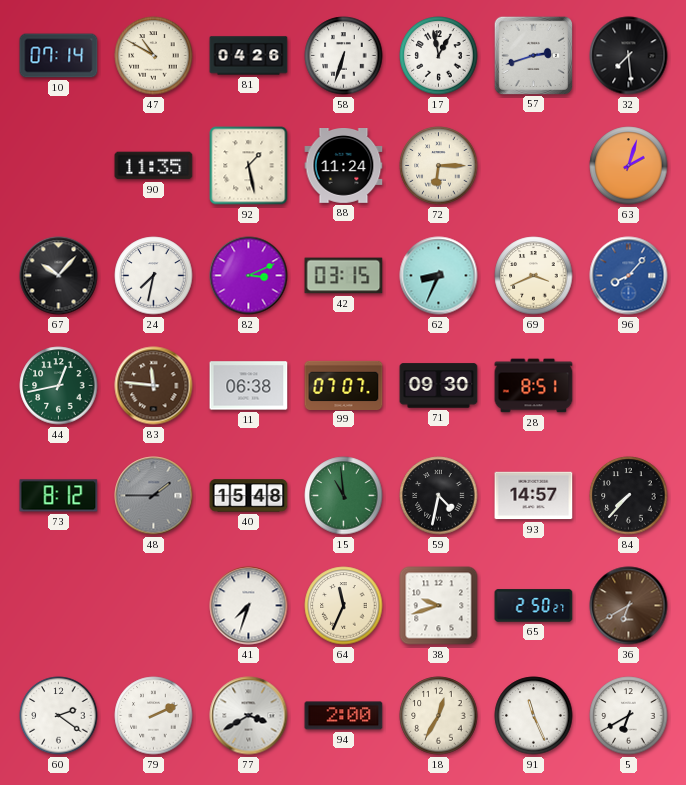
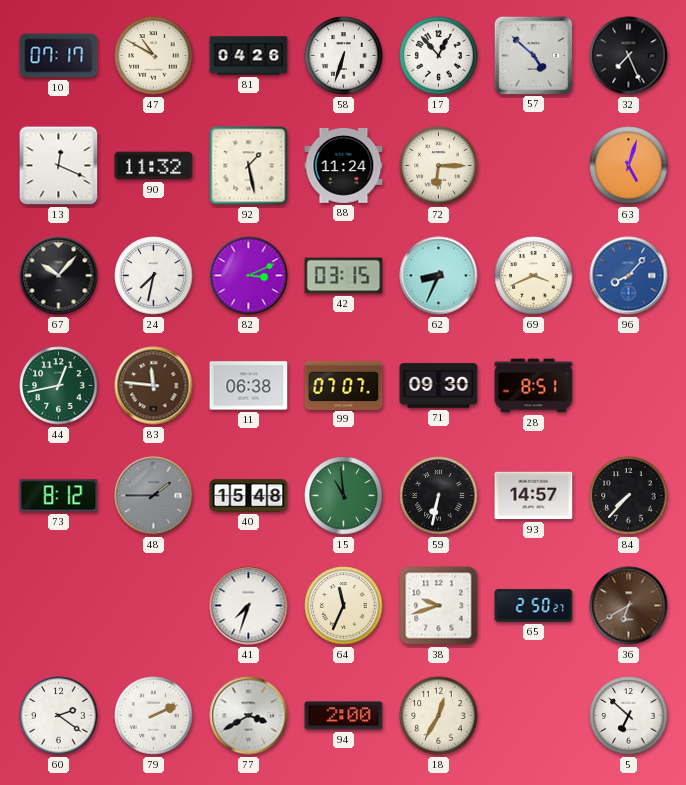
10: 07:14 -> 07:17
17: 12:58 -> 12:53
57: 2:42 -> 4:52
32: 7:29 -> 7:26
13: none -> 12:19
90: 11:35 -> 11:32
63: 2:03 -> 5:03
59: 4:32 -> 6:32
91: 11:26 -> none
5: 6:40 -> 6:52
